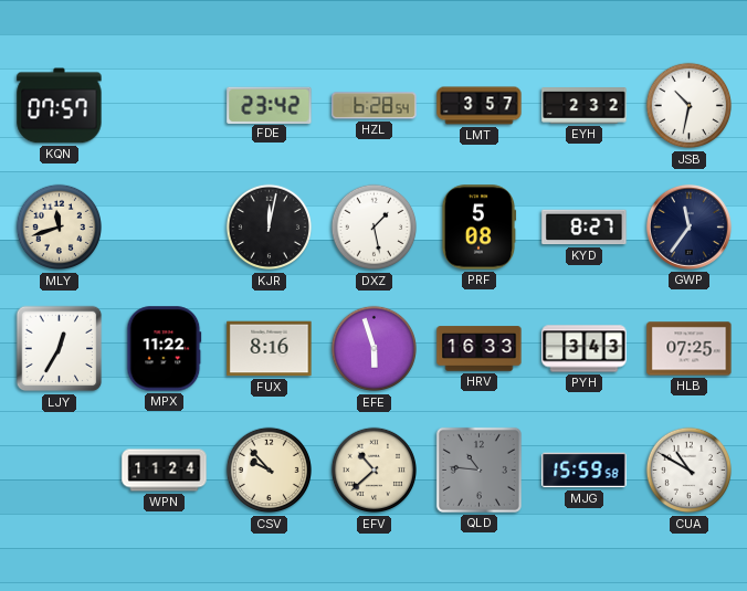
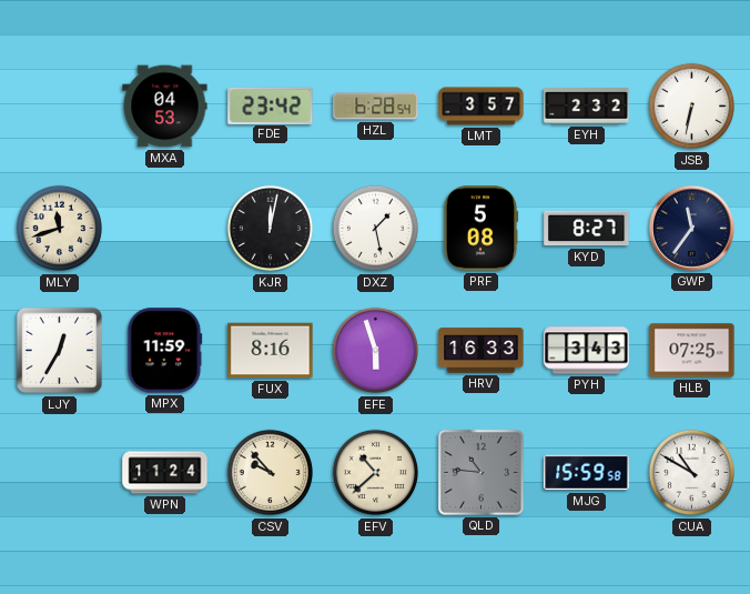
KQN: 07:57 -> none
MXA: none -> 04:53
JSB: 10:32 -> 6:32
MPX: 11:22 -> 11:59
